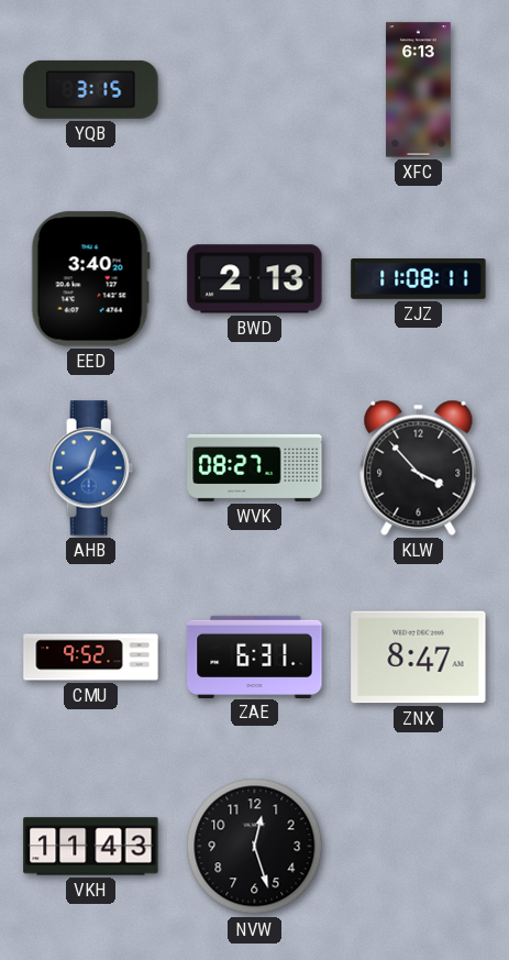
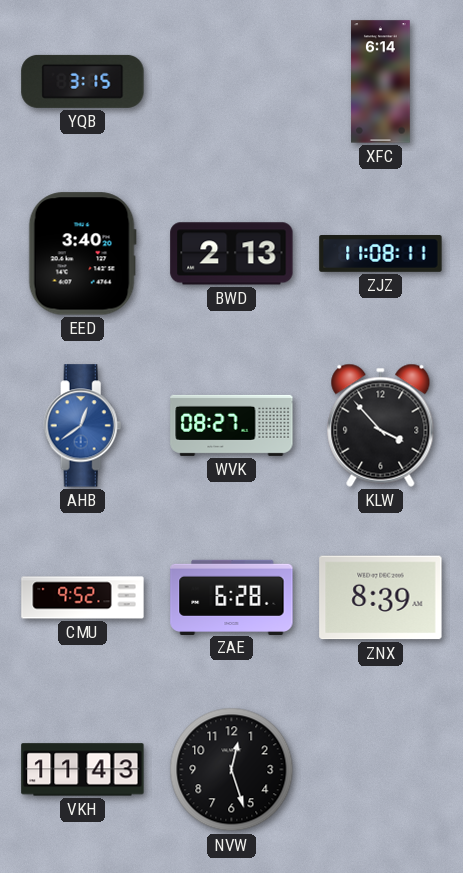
XFC: 6:13 -> 6:14
ZAE: 6:31 -> 6:28
ZNX: 8:47 -> 8:39
